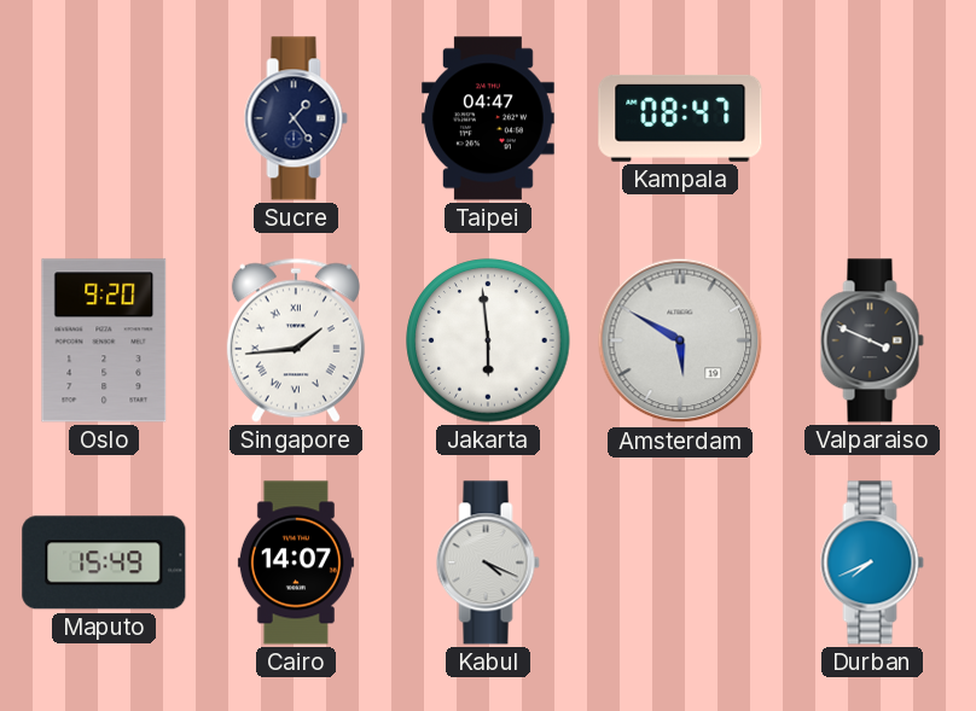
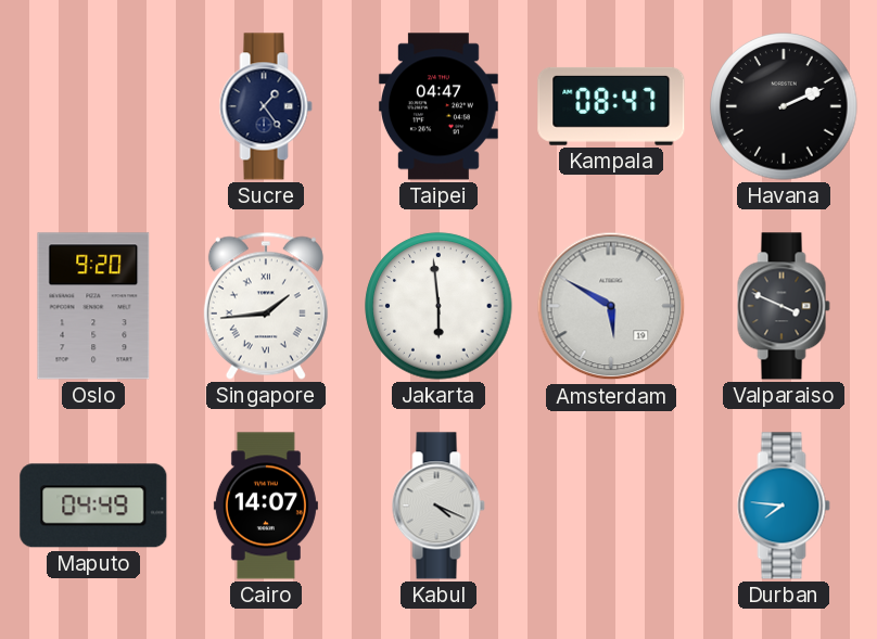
Havana: none -> 2:11
Maputo: 15:49 -> 04:49
Durban: 7:41 -> 7:46
